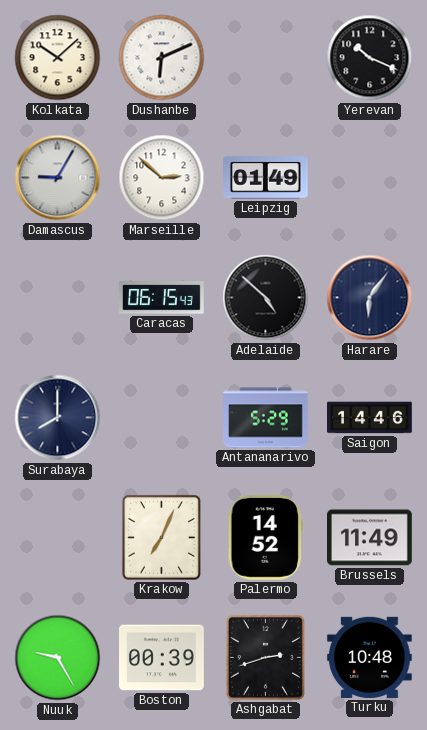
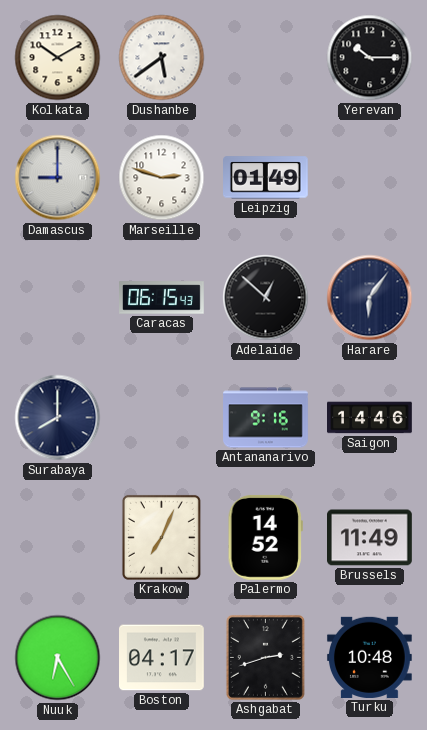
Kolkata: 10:08 -> 10:10
Dushanbe: 6:11 -> 5:39
Yerevan: 10:19 -> 10:15
Damascus: 9:05 -> 9:00
Marseille: 2:52 -> 2:48
Adelaide: 4:52 -> 12:52
Antananarivo: 5:29 -> 9:16
Nuuk: 9:25 -> 6:25
Boston: 00:39 -> 04:17
